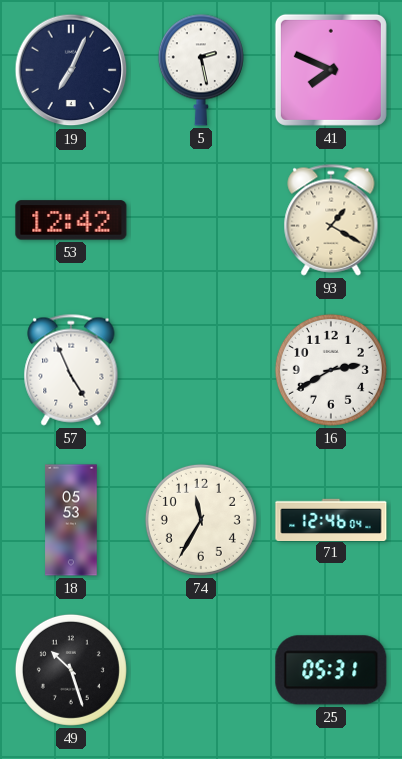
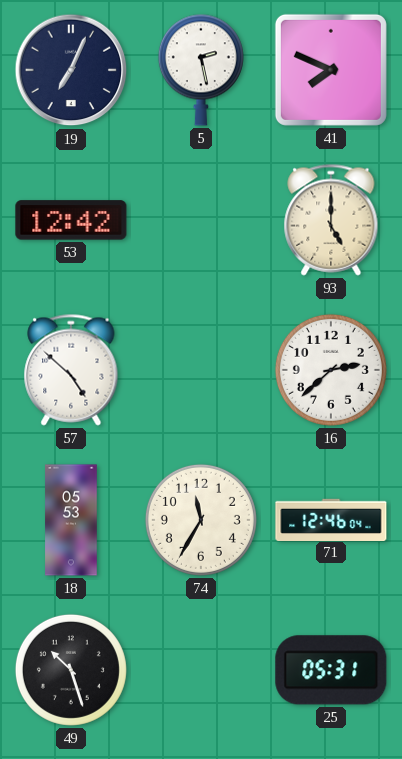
93: 1:20 -> 5:00
57: 4:56 -> 4:52
16: 2:40 -> 2:38
